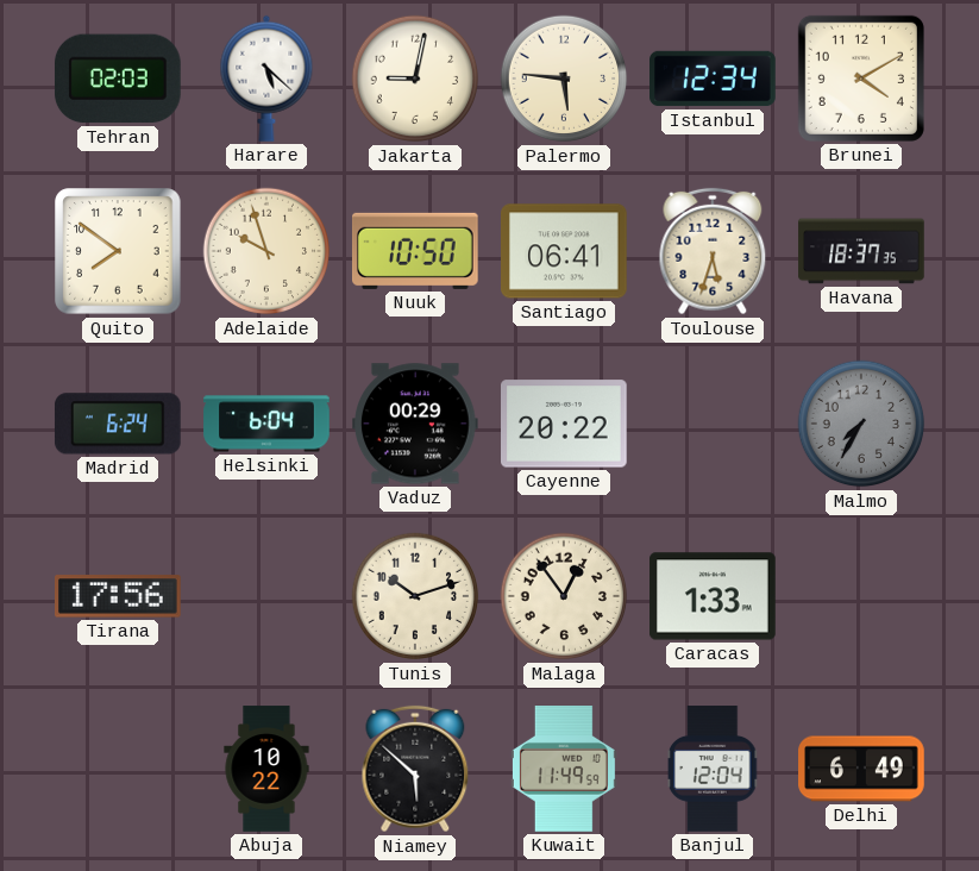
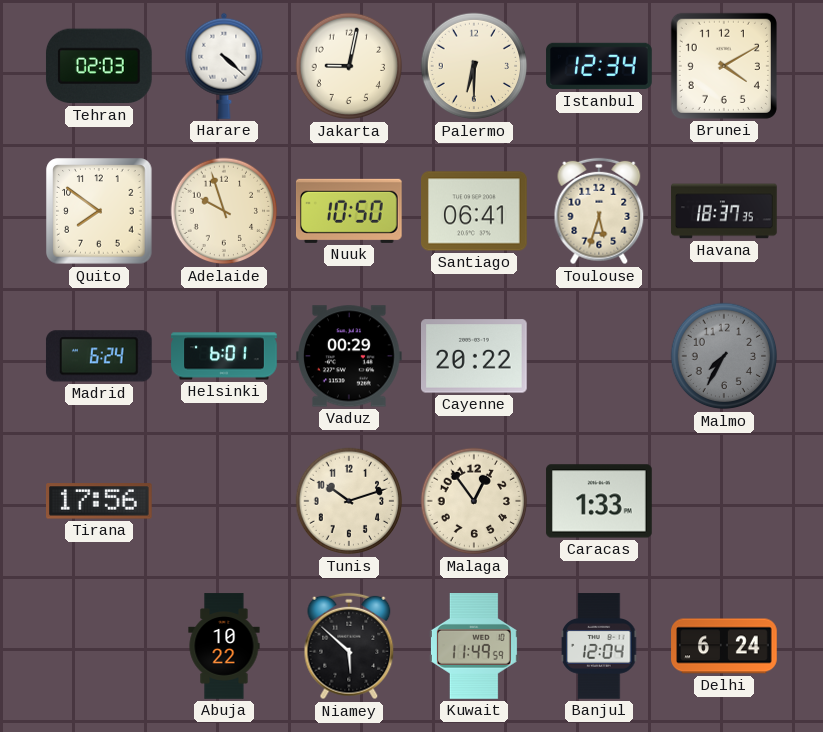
Harare: 5:22 -> 4:22
Palermo: 5:46 -> 6:30
Helsinki: 6:04 -> 6:01
Delhi: 6:49 -> 6:24
